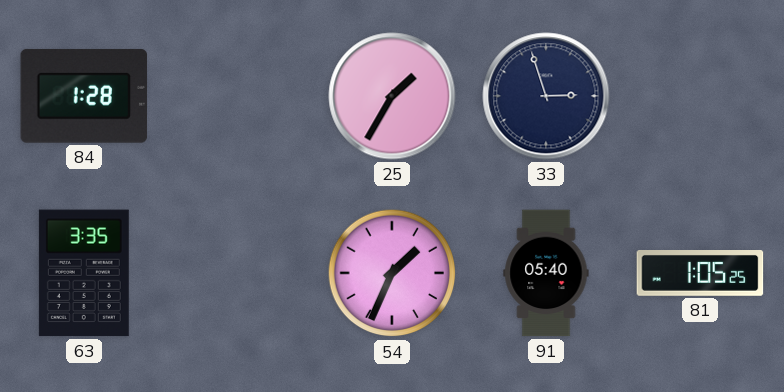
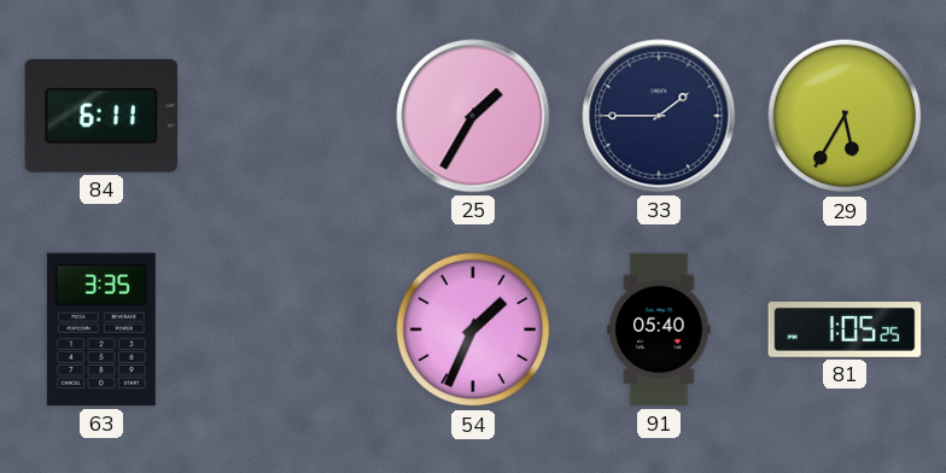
84: 1:28 -> 6:11
33: 2:57 -> 1:45
29: none -> 5:35
